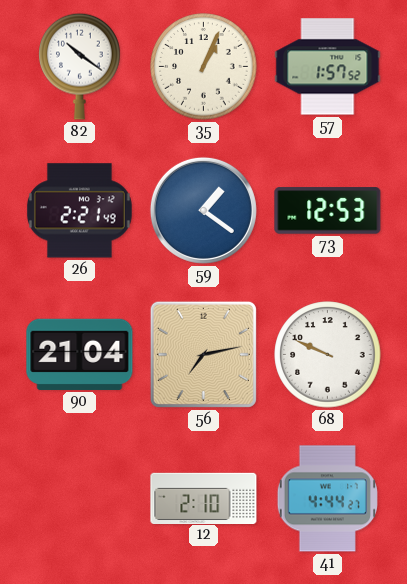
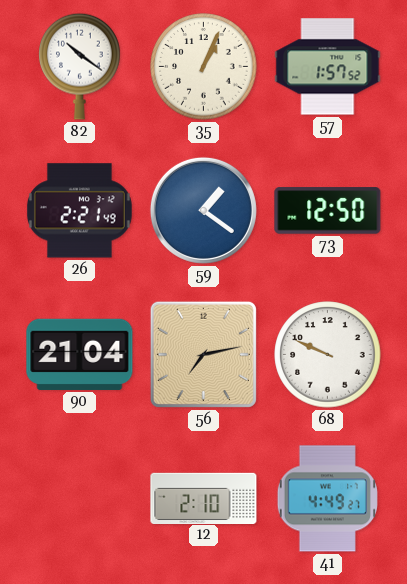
73: 12:53 -> 12:50
41: 4:44 -> 4:49
